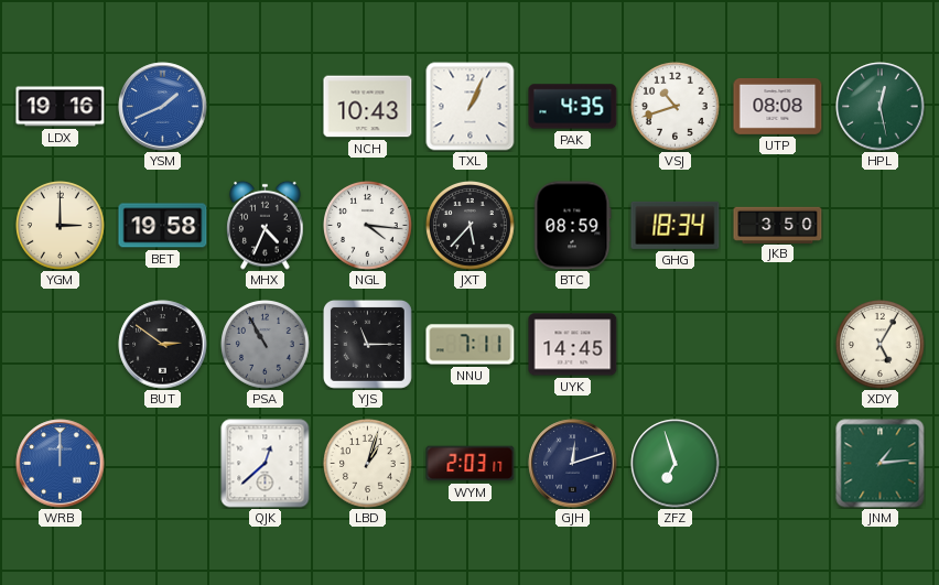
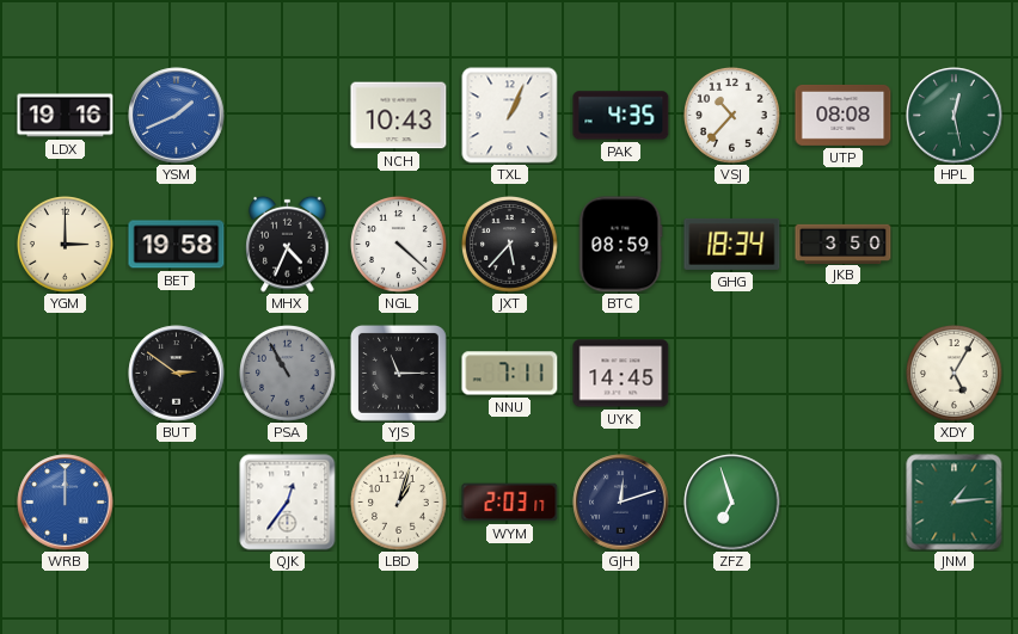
VSJ: 10:42 -> 10:37
NGL: 4:16 -> 4:22
QJK: 12:38 -> 12:36
